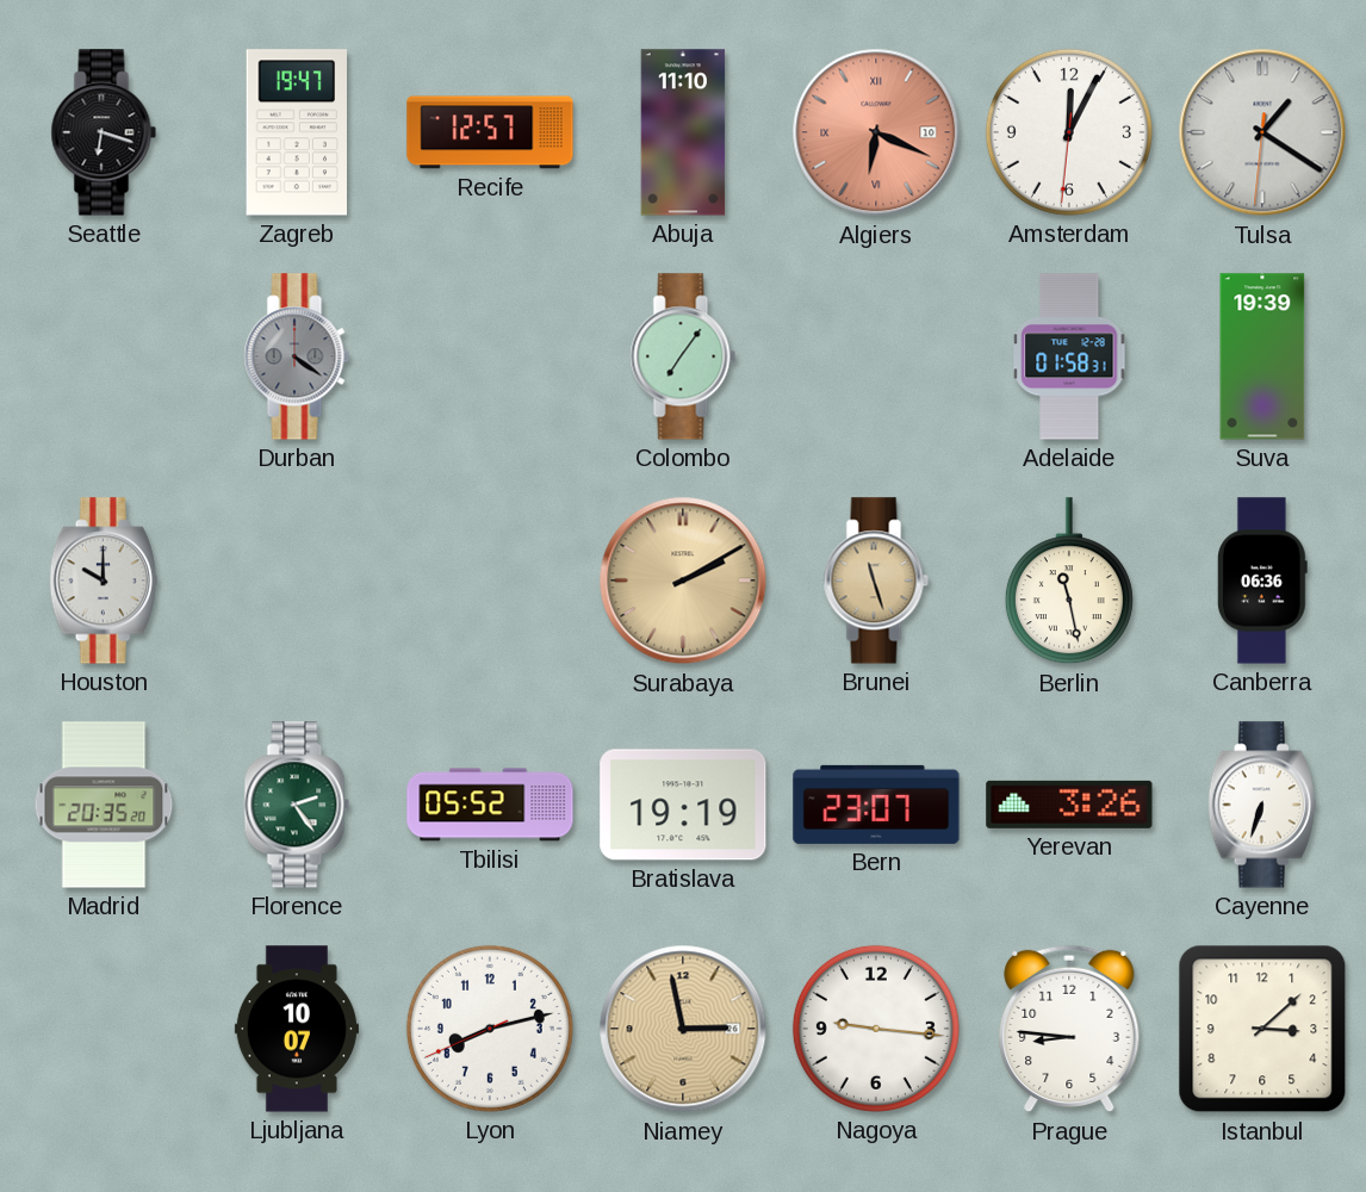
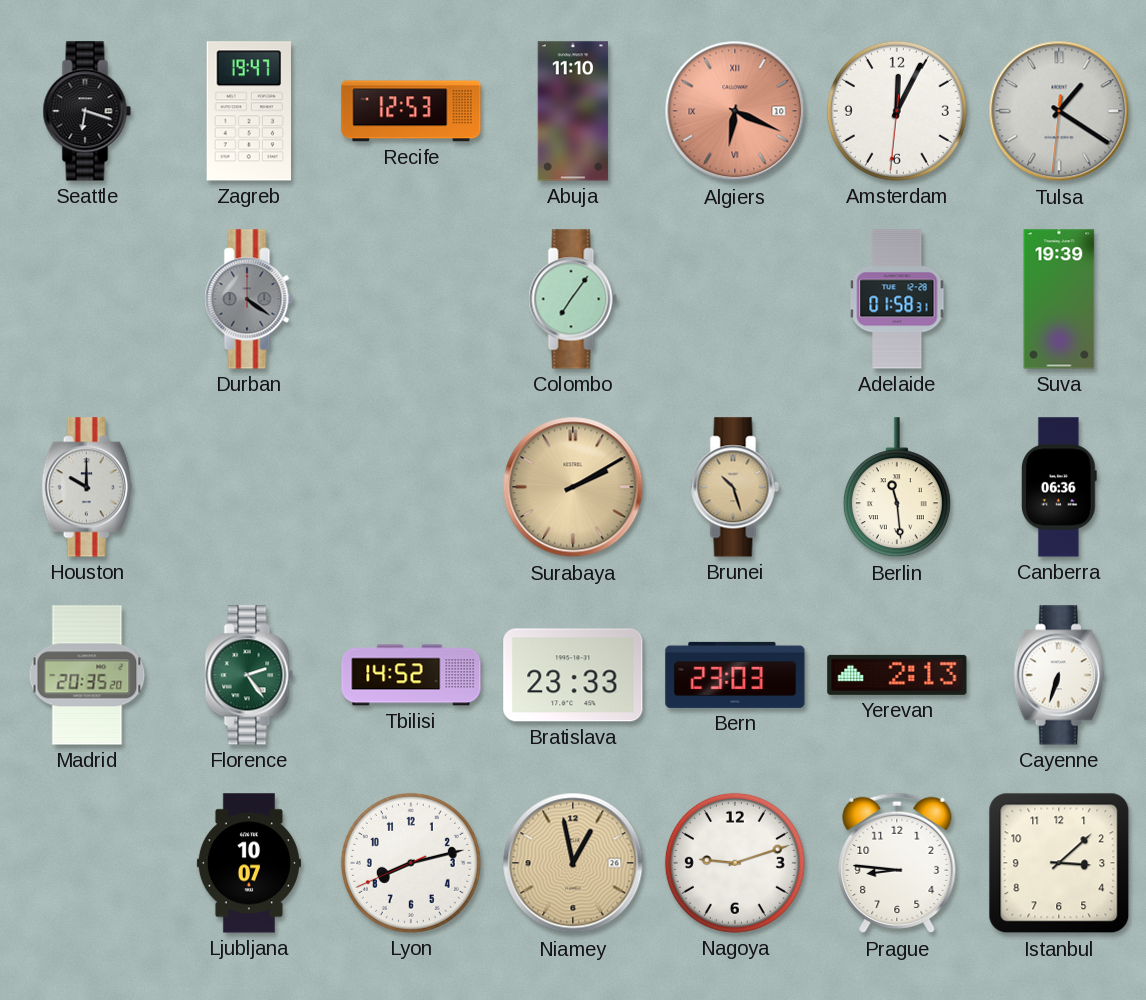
Recife: 12:57 -> 12:53
Brunei: 11:27 -> 10:27
Berlin: 11:28 -> 11:29
Tbilisi: 05:52 -> 14:52
Bratislava: 19:19 -> 23:33
Bern: 23:07 -> 23:03
Yerevan: 3:26 -> 2:13
Niamey: 2:58 -> 12:58
Nagoya: 9:16 -> 9:12
